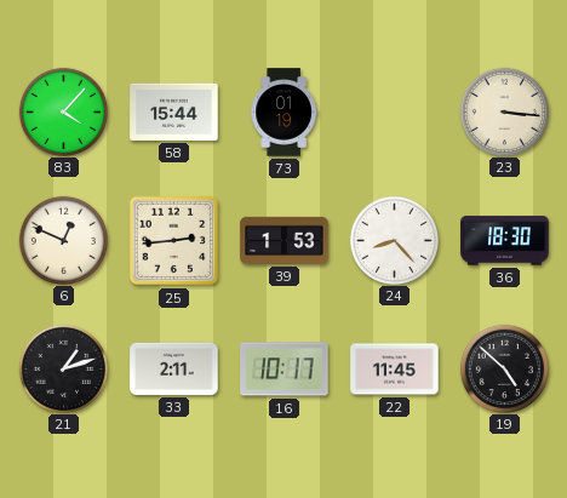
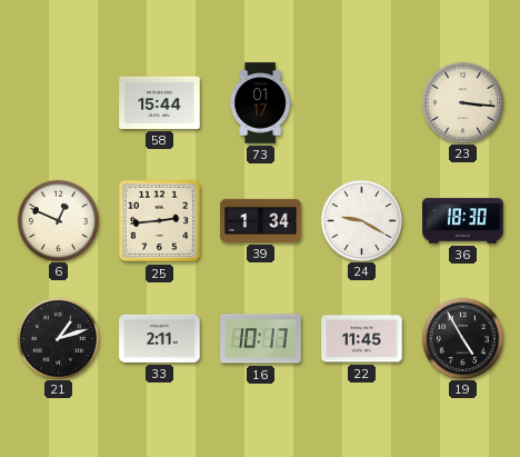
83: 4:07 -> none
73: 01:19 -> 01:17
39: 1:53 -> 1:34
24: 8:23 -> 9:20
19: 4:52 -> 4:55
